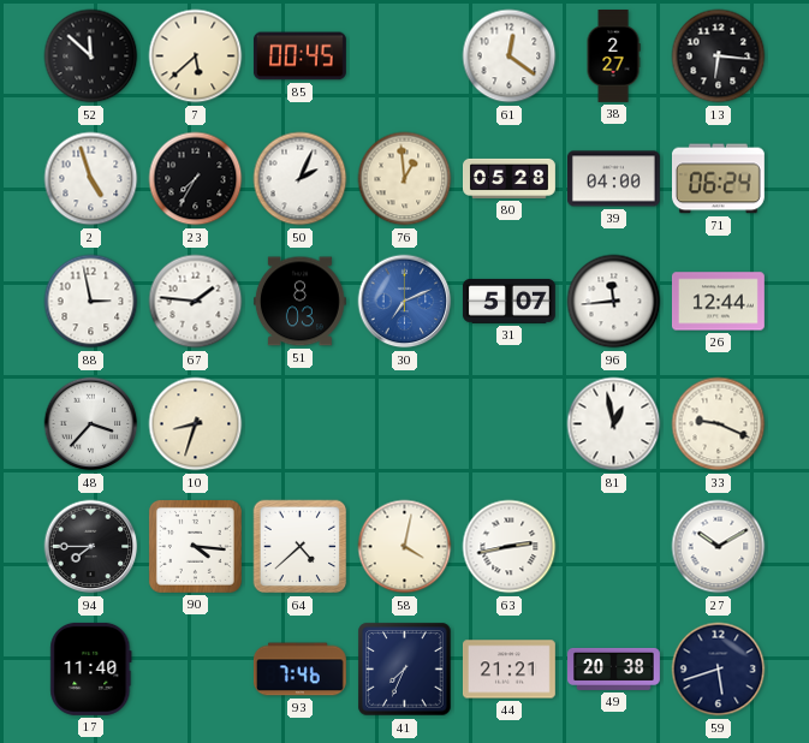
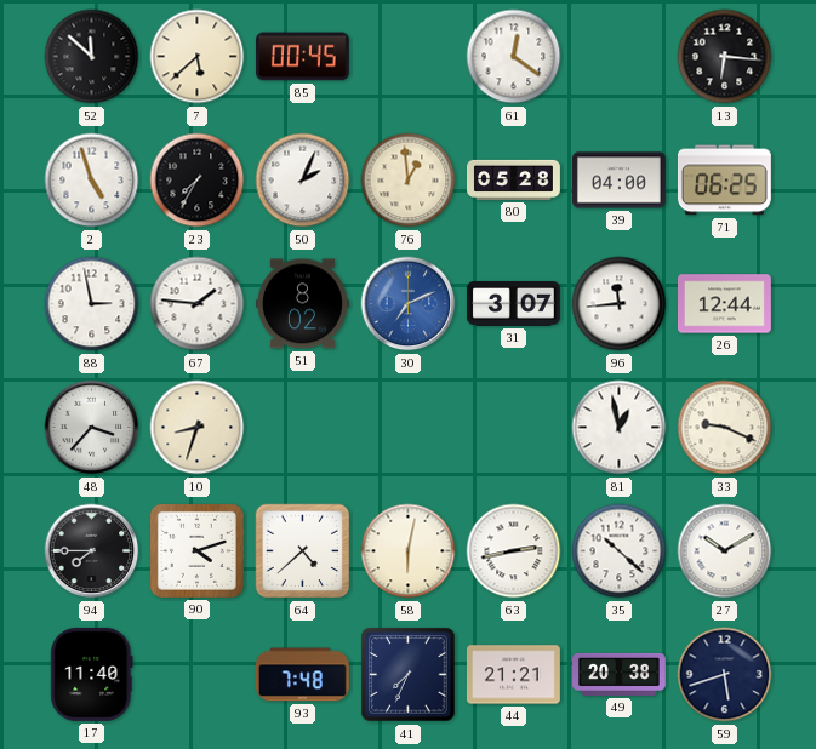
38: 2:27 -> none
71: 06:24 -> 06:25
51: 8:03 -> 8:02
31: 5:07 -> 3:07
90: 4:16 -> 4:12
58: 4:02 -> 6:02
35: none -> 10:22
93: 7:46 -> 7:48
